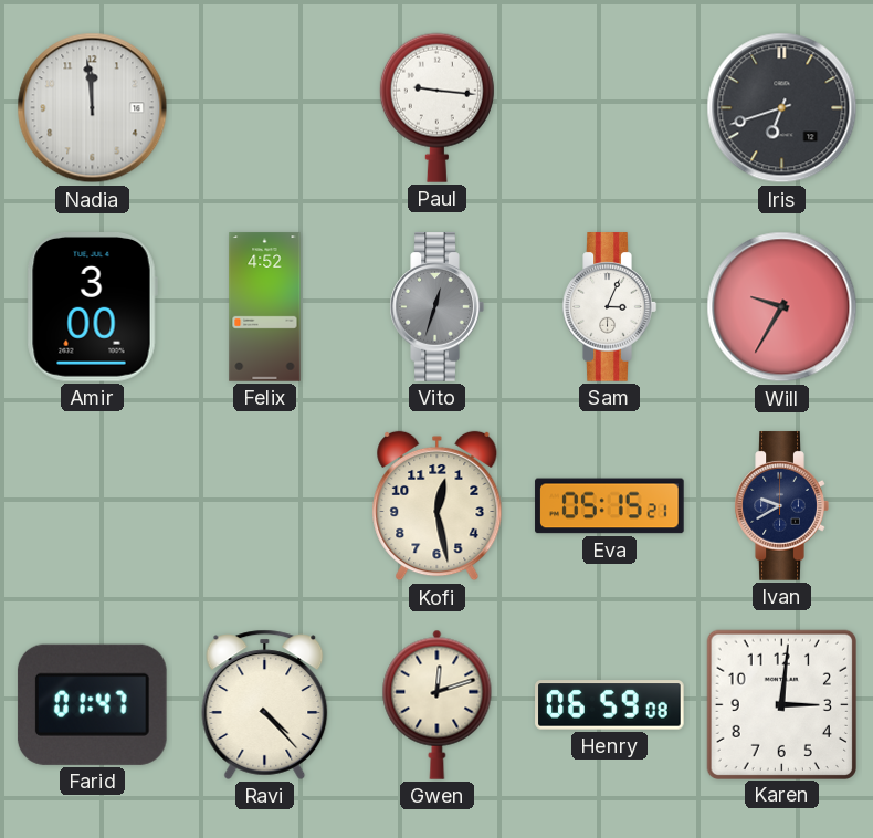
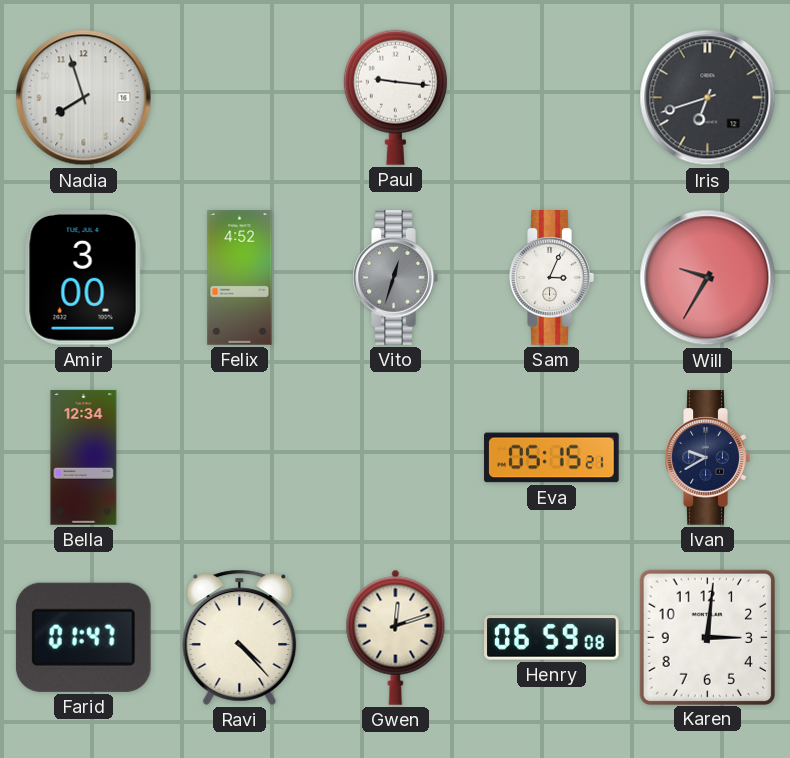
Nadia: 11:59 -> 7:57
Bella: none -> 12:34
Kofi: 12:28 -> none
